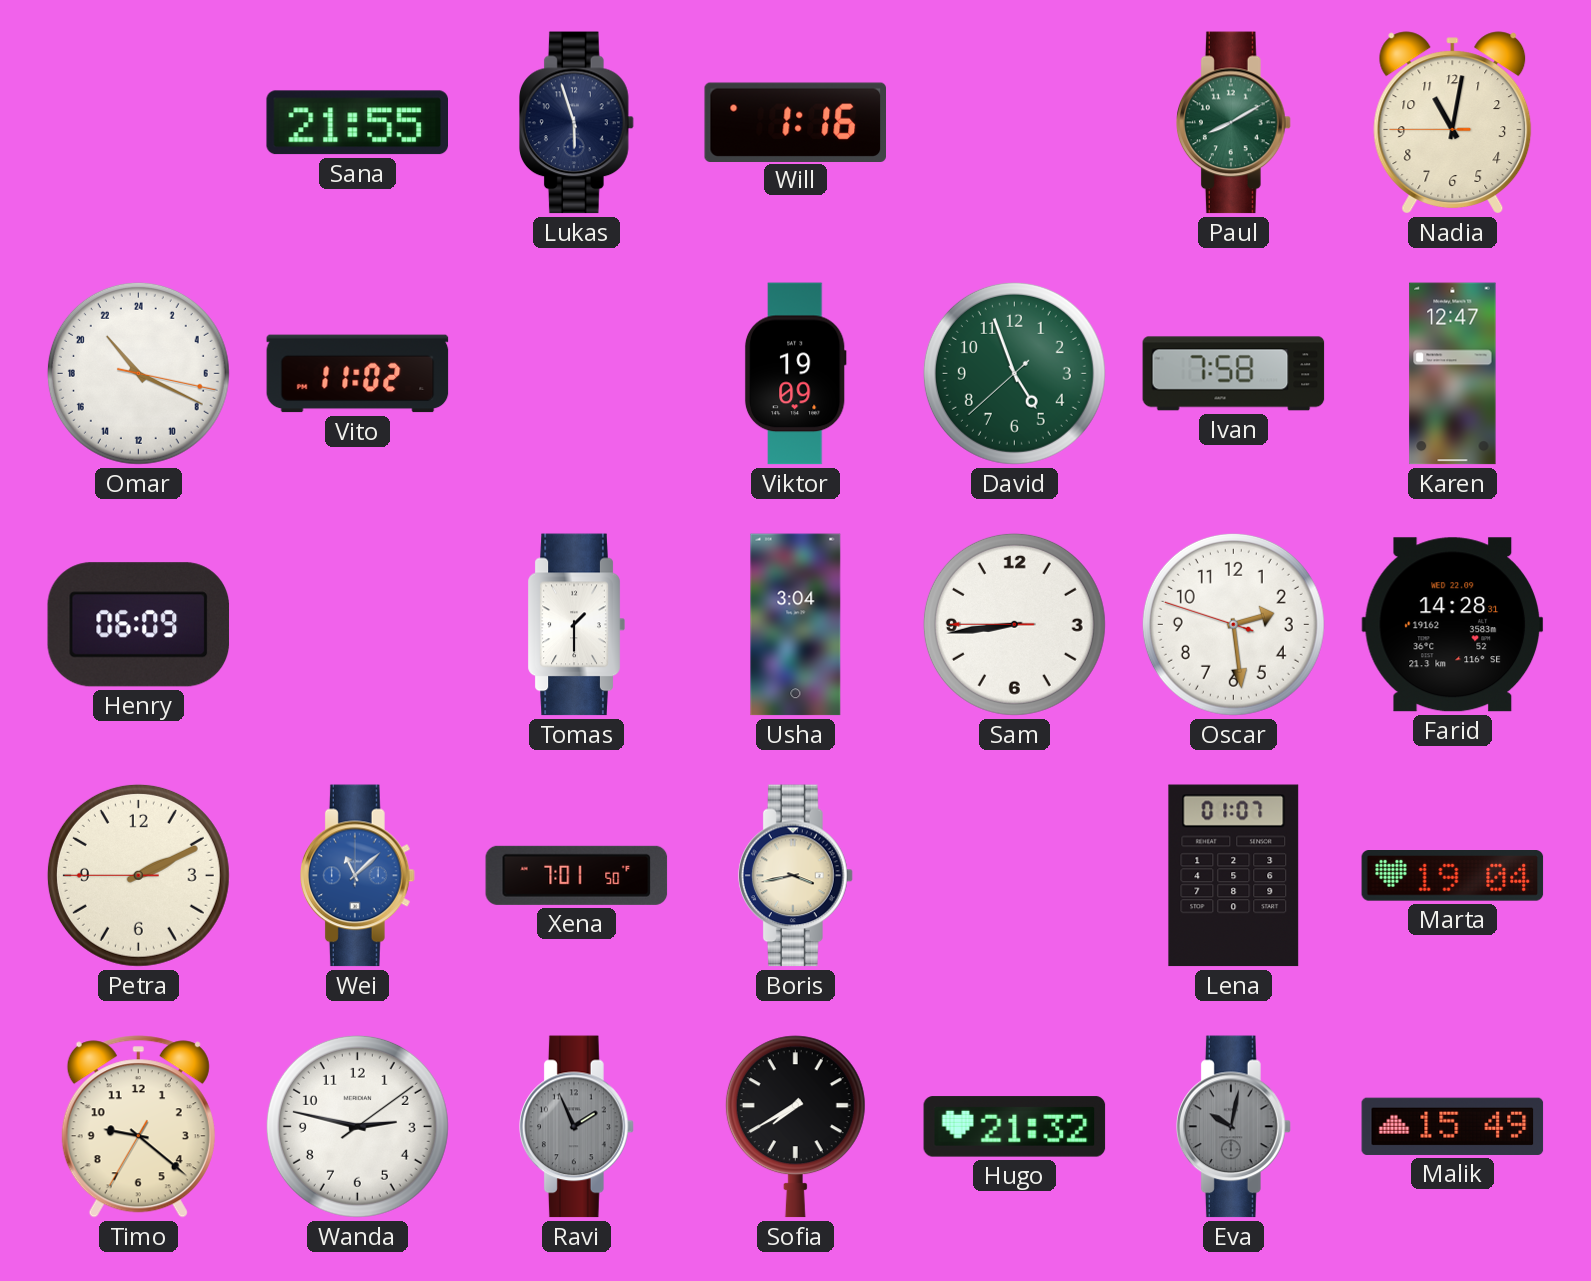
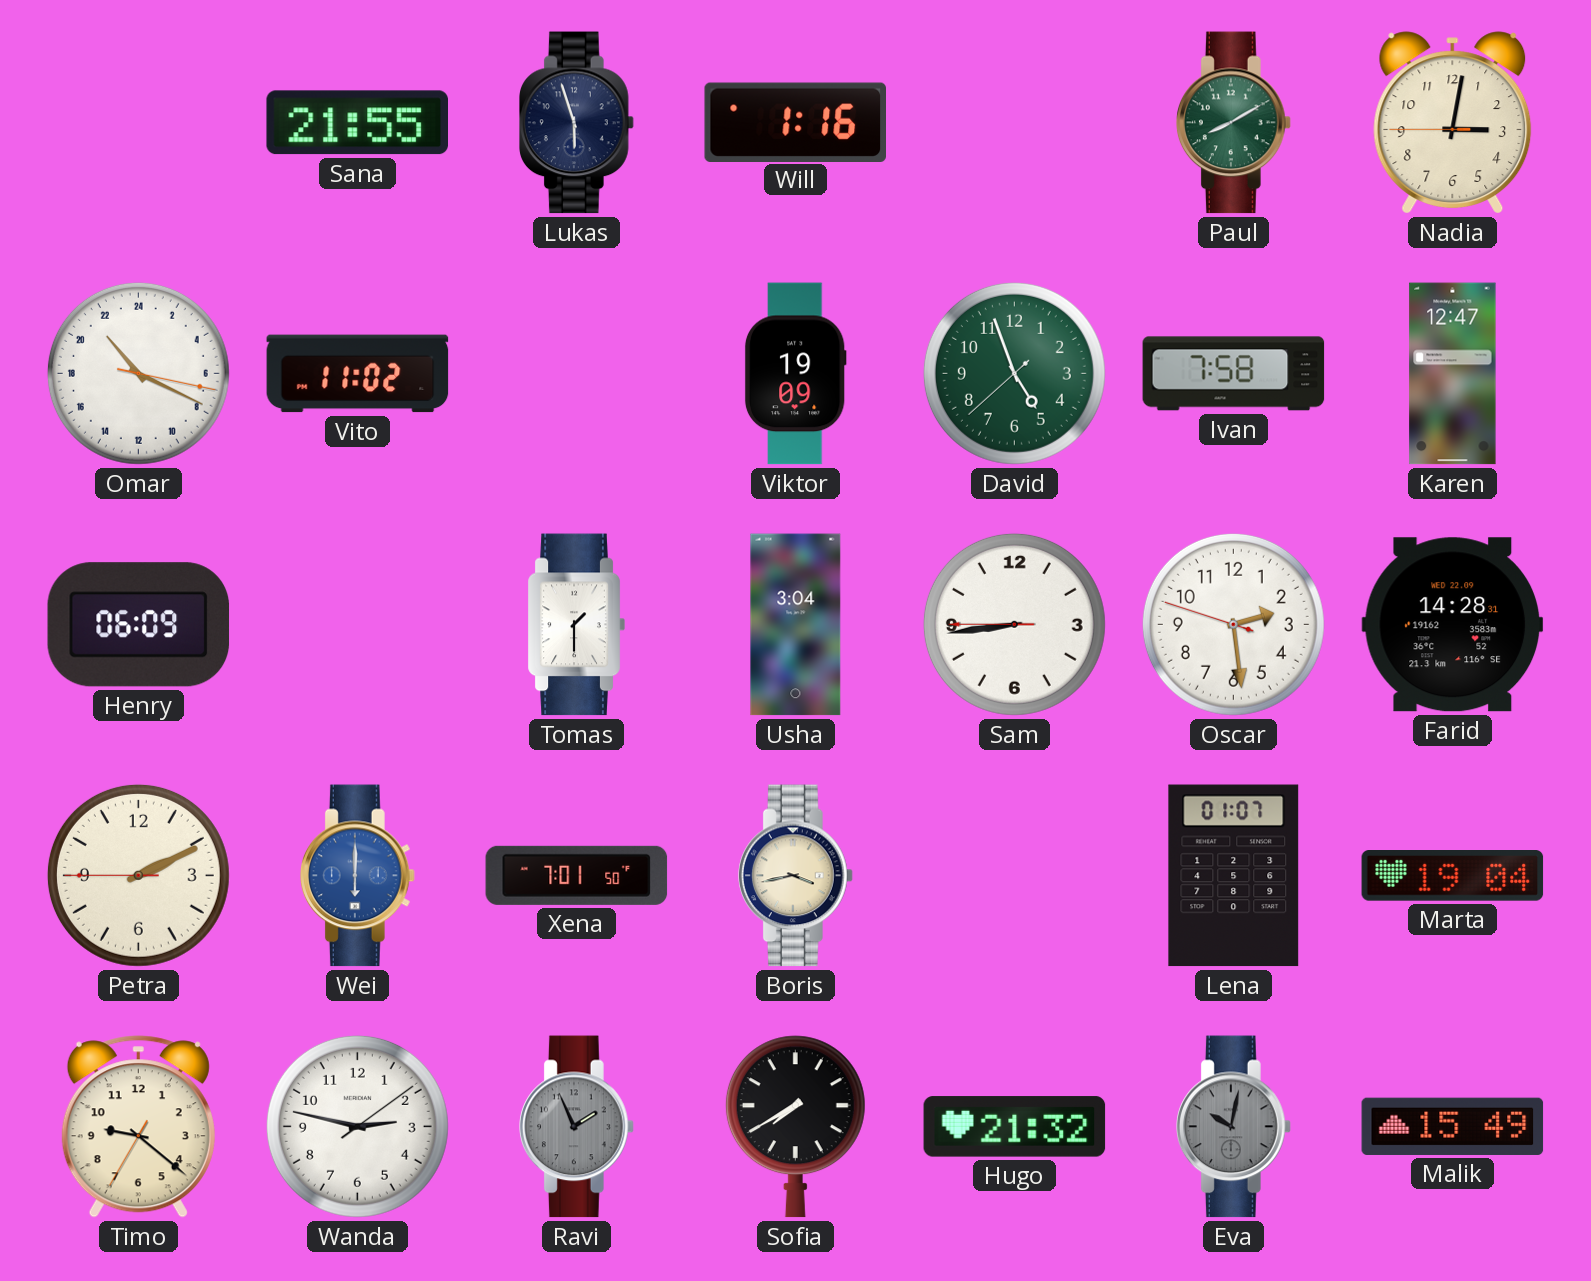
Nadia: 11:01 -> 3:01
Wei: 11:08 -> 6:00
